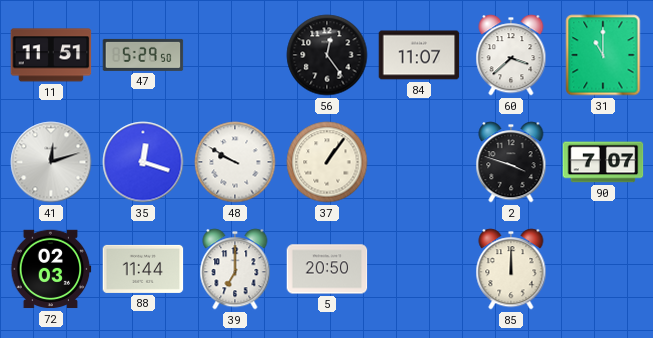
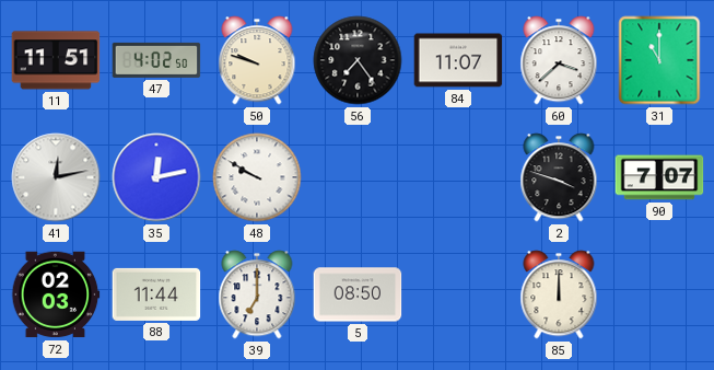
47: 5:29 -> 4:02
50: none -> 9:48
56: 12:24 -> 7:24
41: 12:12 -> 12:13
35: 12:18 -> 12:13
37: 1:06 -> none
5: 20:50 -> 08:50
